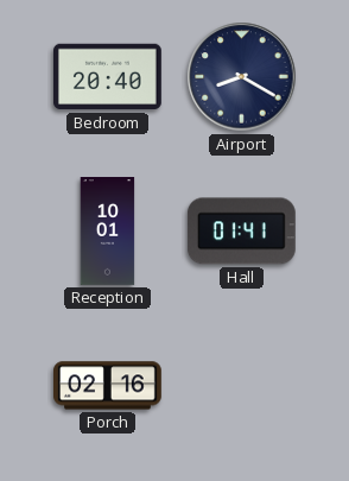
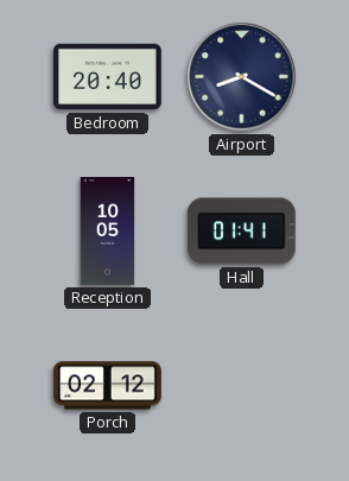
Reception: 10:01 -> 10:05
Porch: 02:16 -> 02:12
